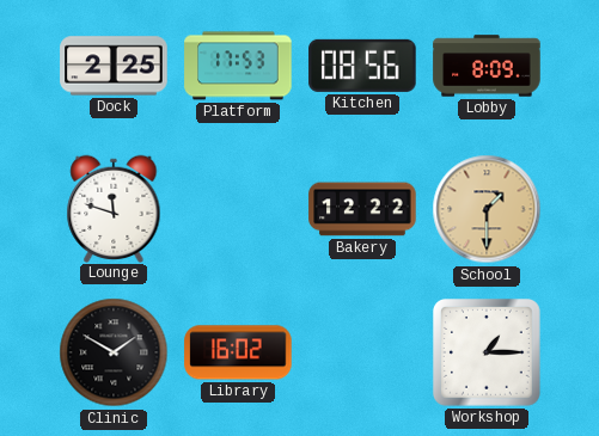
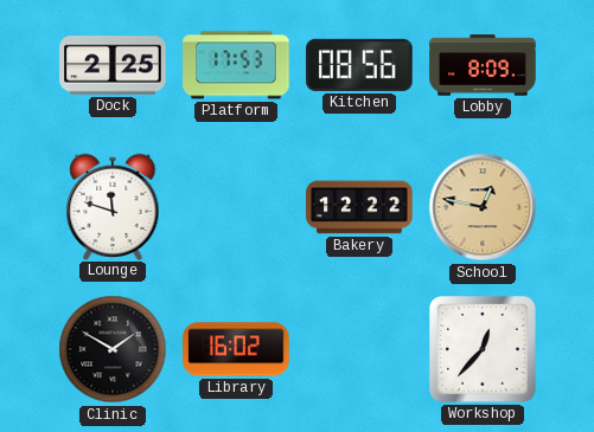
School: 1:30 -> 12:47
Workshop: 1:15 -> 12:37
